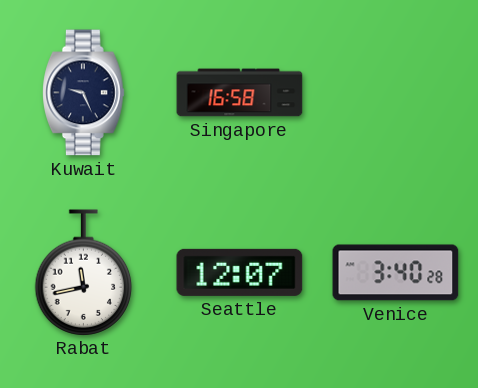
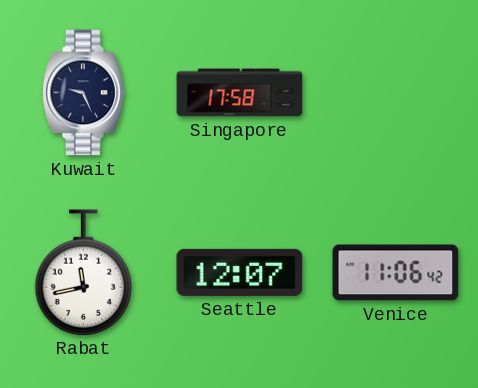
Singapore: 16:58 -> 17:58
Venice: 3:40 -> 11:06
